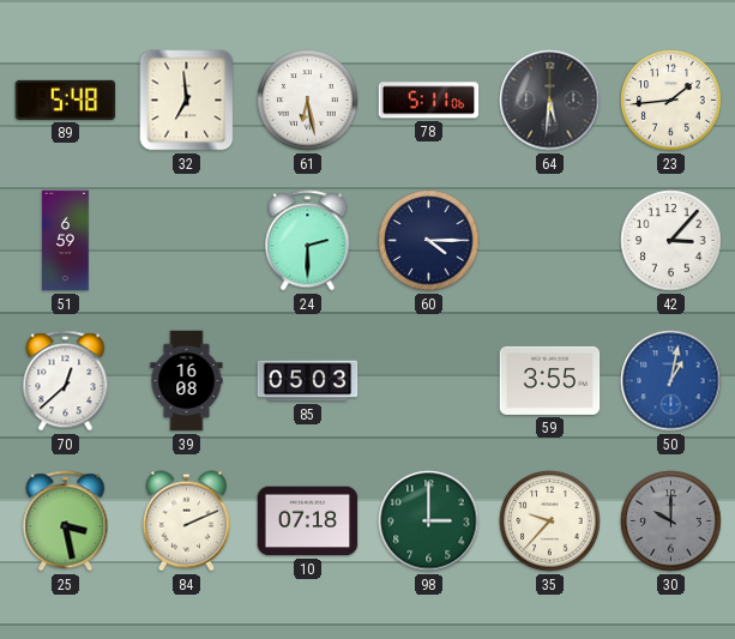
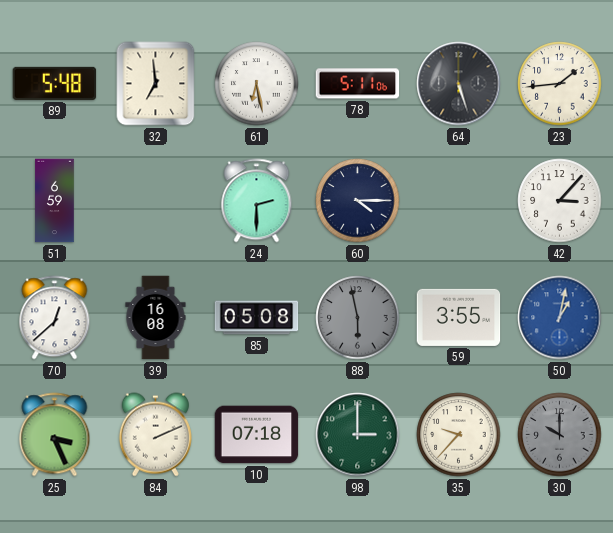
64: 5:31 -> 5:27
85: 05:03 -> 05:08
88: none -> 5:58
25: 3:28 -> 3:26
